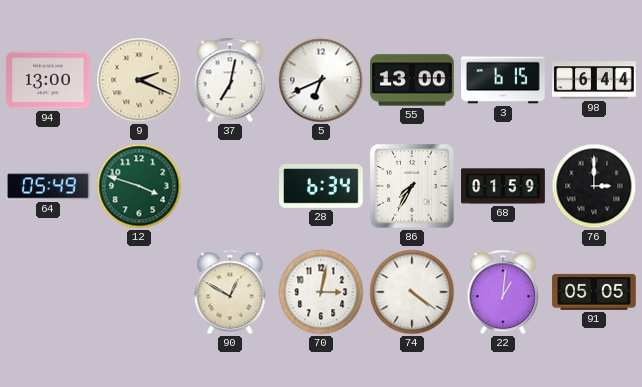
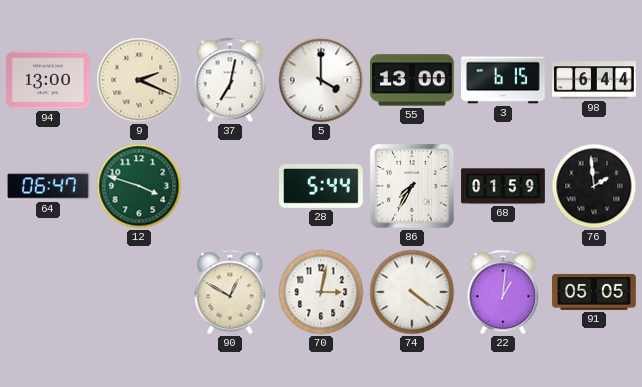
5: 6:41 -> 4:00
64: 05:49 -> 06:47
28: 6:34 -> 5:44
76: 3:00 -> 1:59
